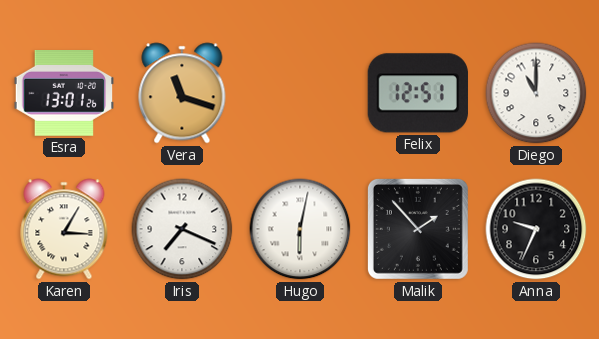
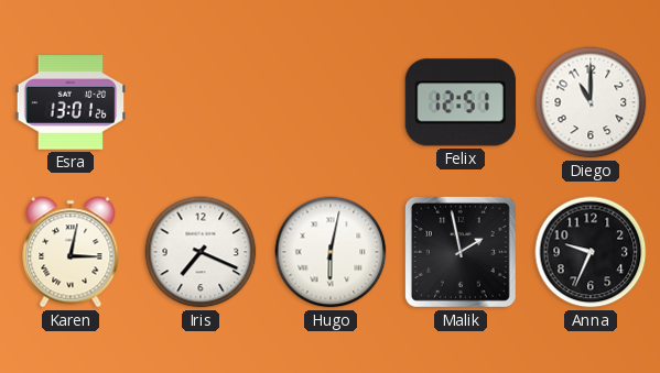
Vera: 11:18 -> none
Karen: 3:05 -> 3:02
Malik: 1:53 -> 1:58
